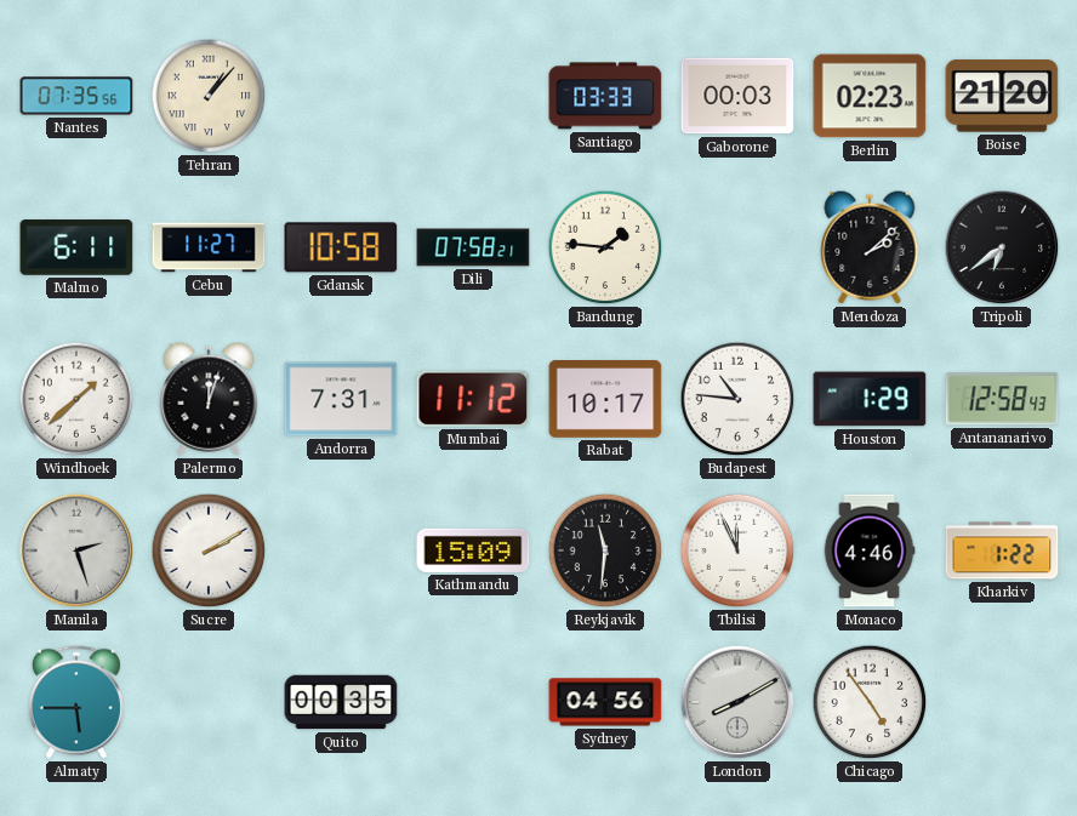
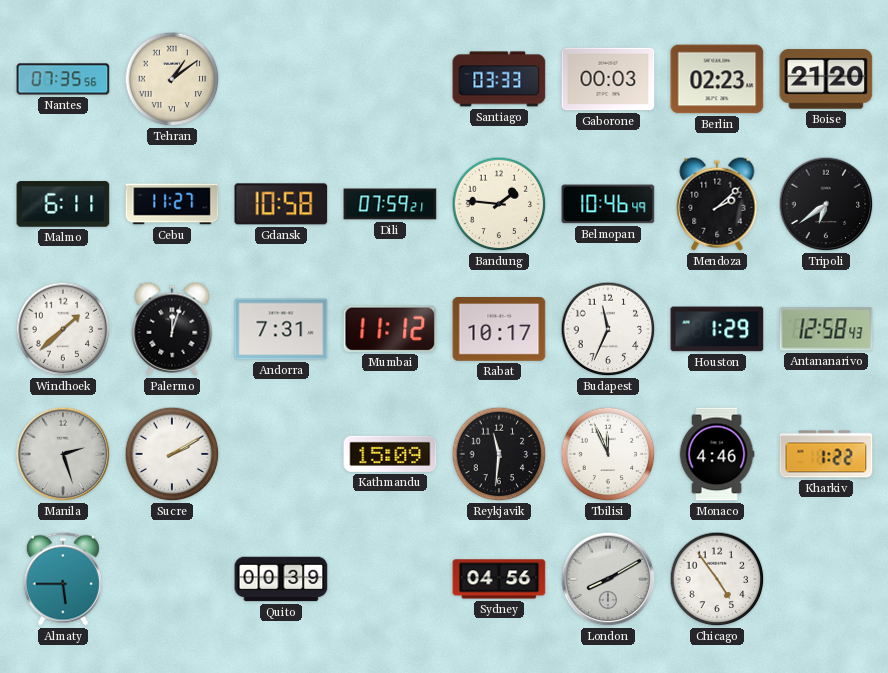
Tehran: 1:07 -> 1:09
Dili: 07:58 -> 07:59
Belmopan: none -> 10:46
Budapest: 10:46 -> 11:34
Quito: 00:35 -> 00:39
